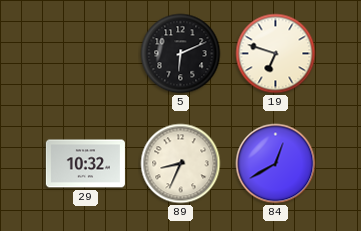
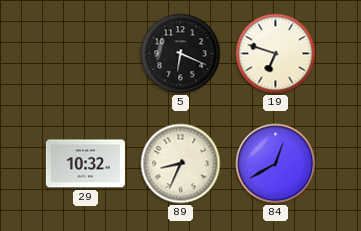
5: 6:11 -> 6:19
